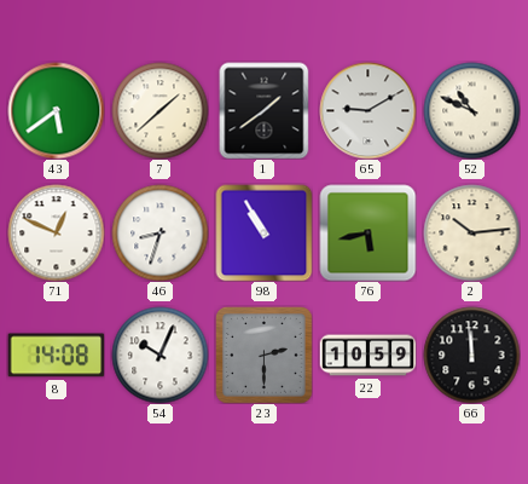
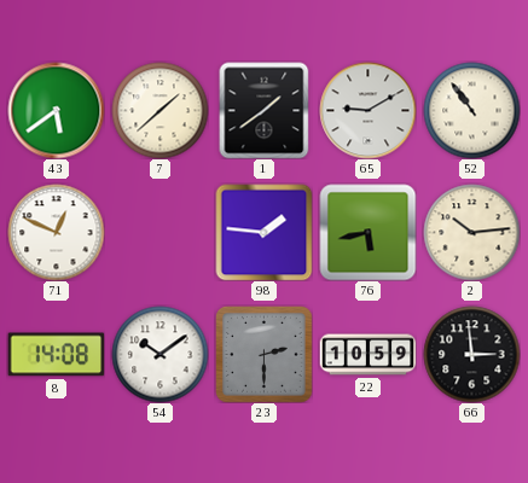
52: 10:49 -> 10:54
46: 8:33 -> none
98: 10:55 -> 1:46
54: 10:04 -> 10:09
66: 11:59 -> 2:59
